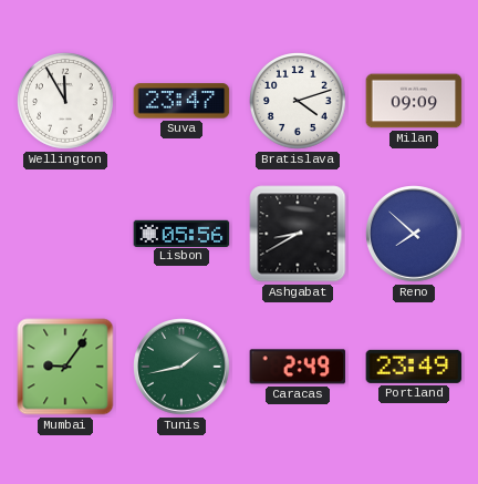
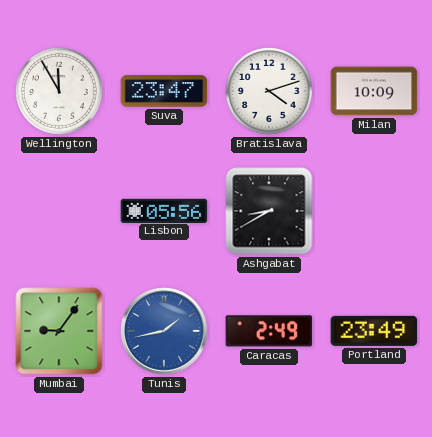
Milan: 09:09 -> 10:09
Reno: 7:52 -> none
Tunis dial: green -> blue
